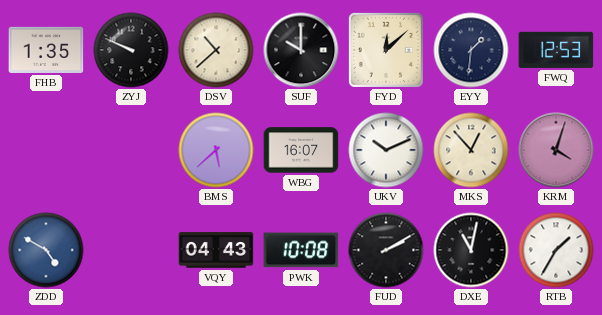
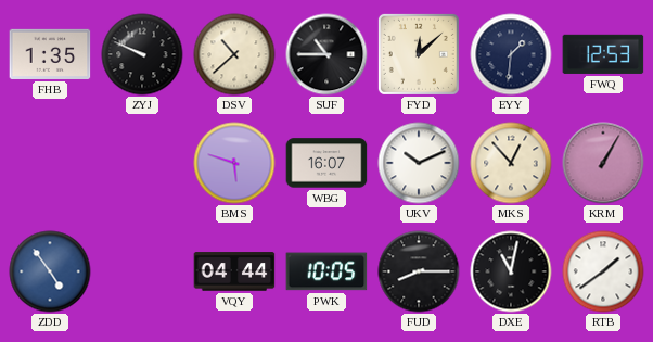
SUF: 10:00 -> 10:45
BMS: 5:38 -> 5:48
KRM: 4:03 -> 1:05
ZDD: 4:50 -> 4:54
VQY: 04:43 -> 04:44
PWK: 10:08 -> 10:05
FUD: 2:10 -> 8:15
RTB: 1:35 -> 1:39
